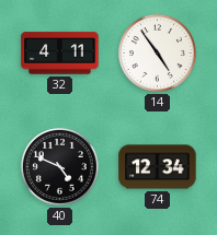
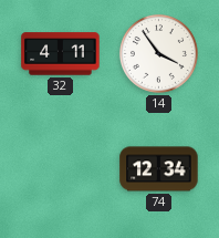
14: 4:54 -> 3:54
40: 4:49 -> none
